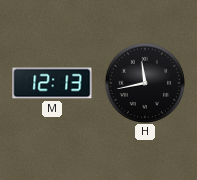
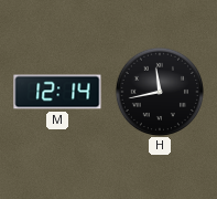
M: 12:13 -> 12:14
